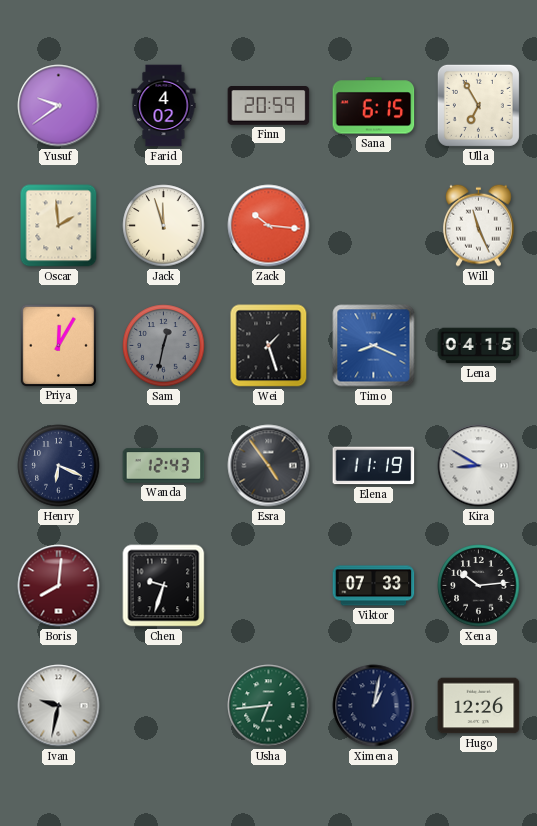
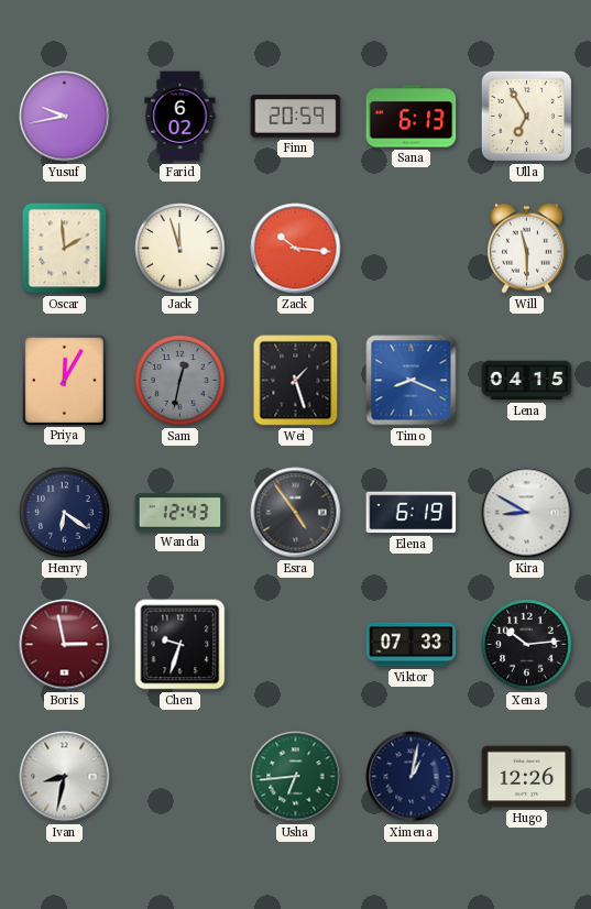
Yusuf: 9:39 -> 9:43
Farid: 4:02 -> 6:02
Sana: 6:15 -> 6:13
Will: 11:26 -> 11:30
Henry: 6:19 -> 6:21
Elena: 11:19 -> 6:19
Boris: 8:01 -> 2:58
Ivan: 9:32 -> 8:32
